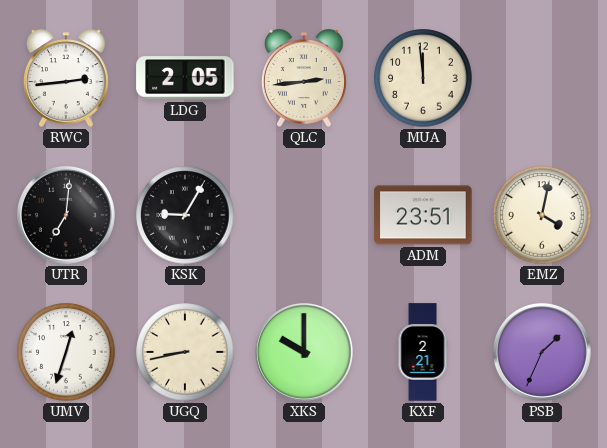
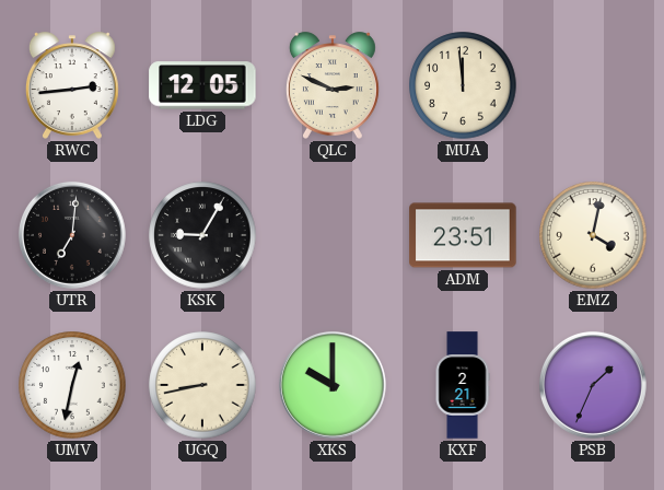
LDG: 2:05 -> 12:05
QLC: 2:44 -> 2:49
UMV: 12:33 -> 12:32
